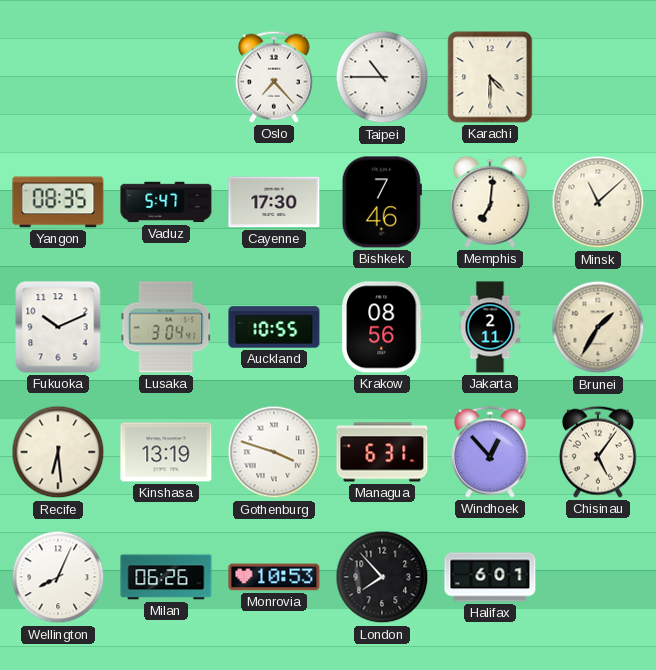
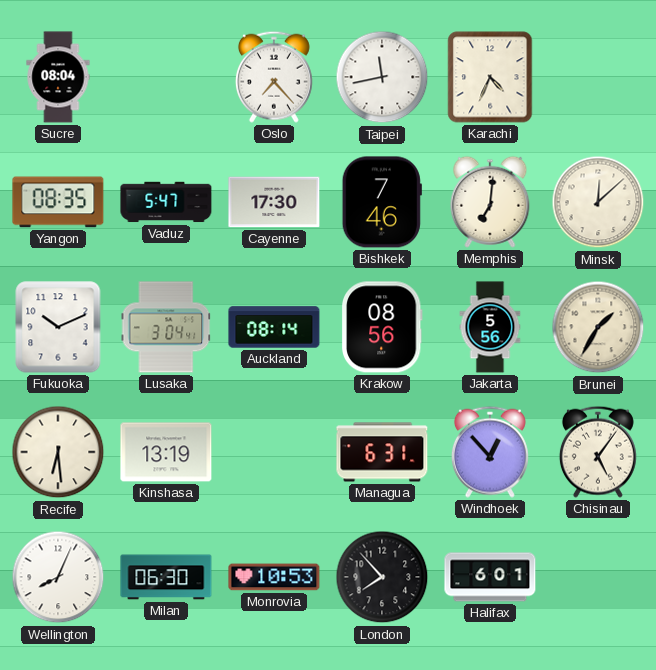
Sucre: none -> 08:04
Taipei: 10:45 -> 11:43
Karachi: 4:30 -> 4:34
Minsk: 11:08 -> 12:08
Auckland: 10:55 -> 08:14
Jakarta: 2:11 -> 5:56
Gothenburg: 3:48 -> none
Milan: 06:26 -> 06:30
